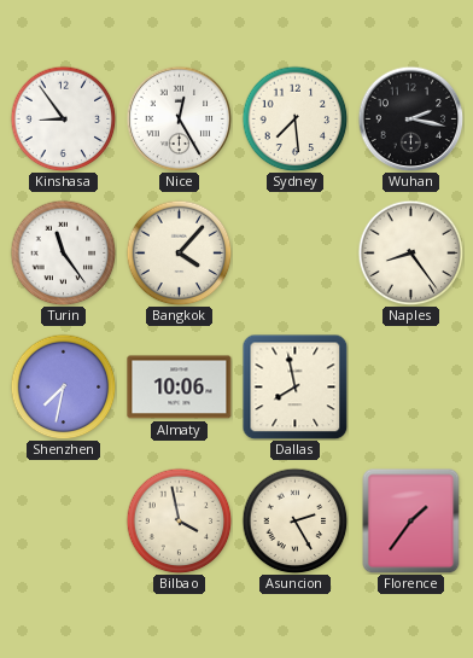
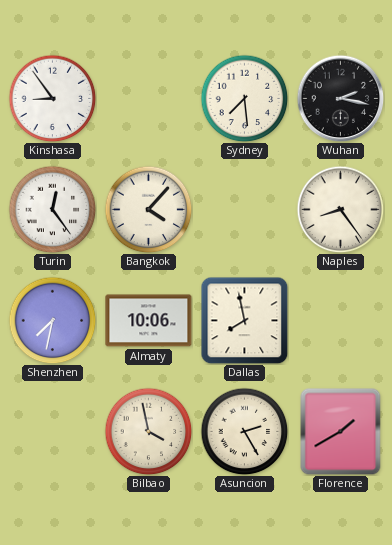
Nice: 12:25 -> none
Turin: 11:24 -> 12:24
Florence: 1:36 -> 1:40
